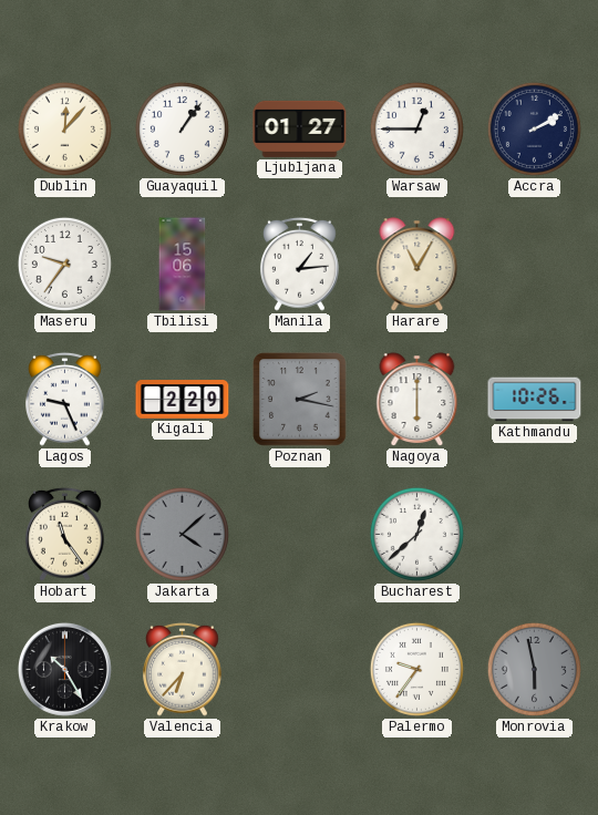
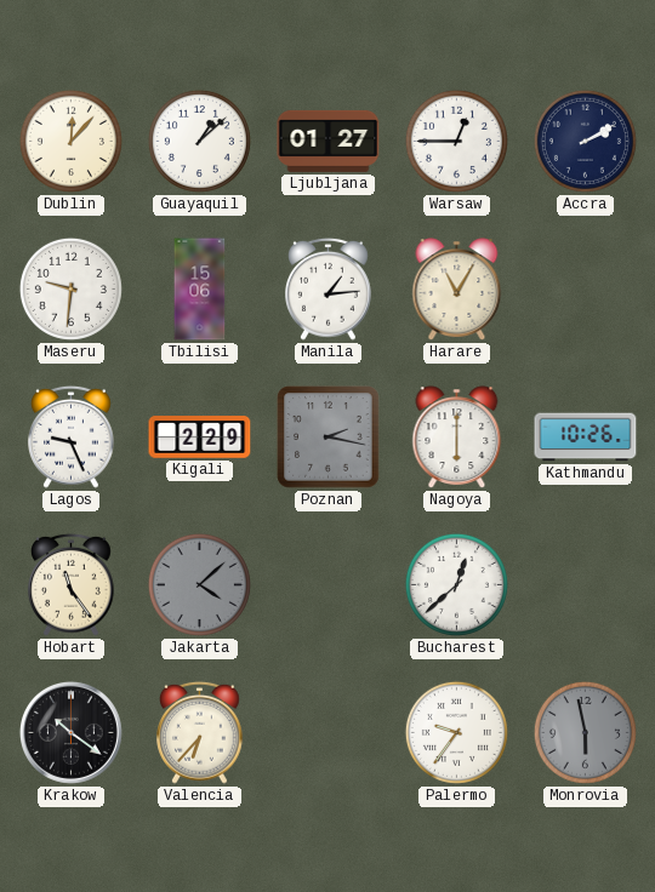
Guayaquil: 1:06 -> 1:08
Maseru: 9:36 -> 9:31
Krakow: 10:25 -> 10:21
